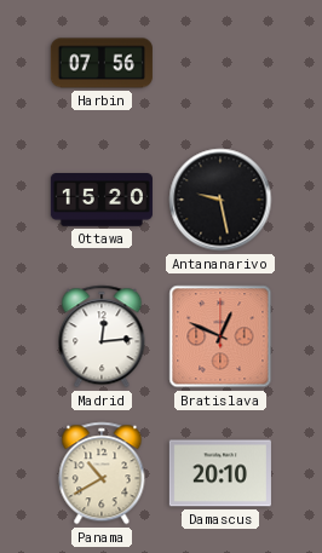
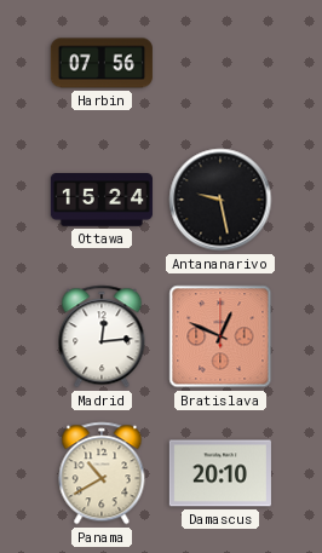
Ottawa: 15:20 -> 15:24
